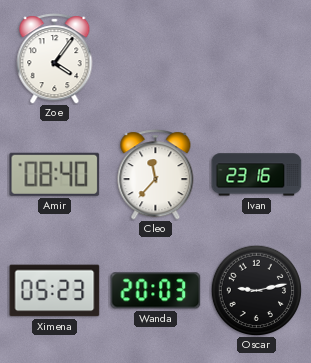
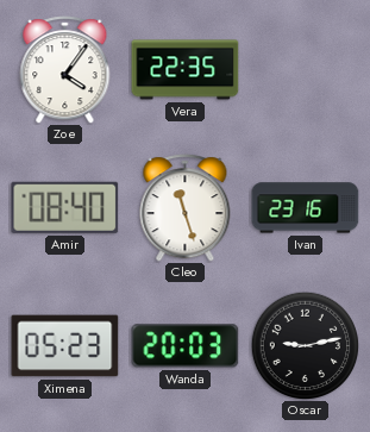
Vera: none -> 22:35
Cleo: 11:37 -> 11:27
